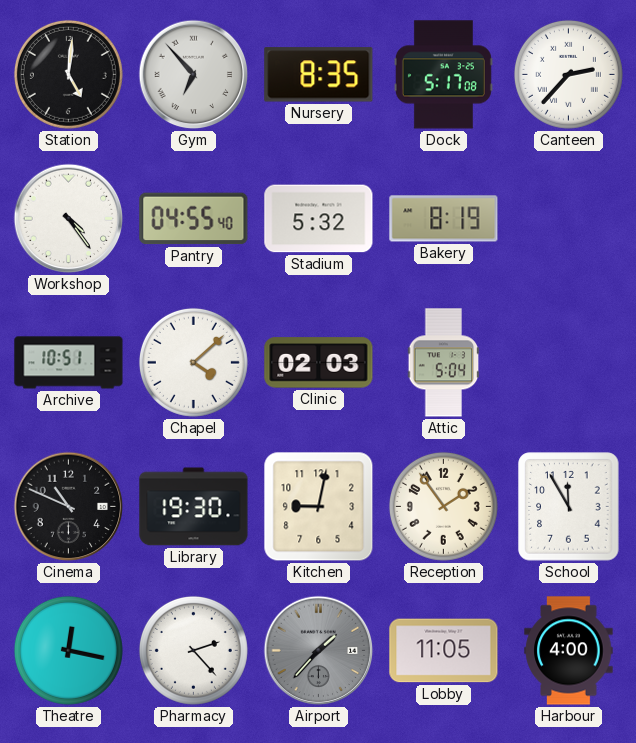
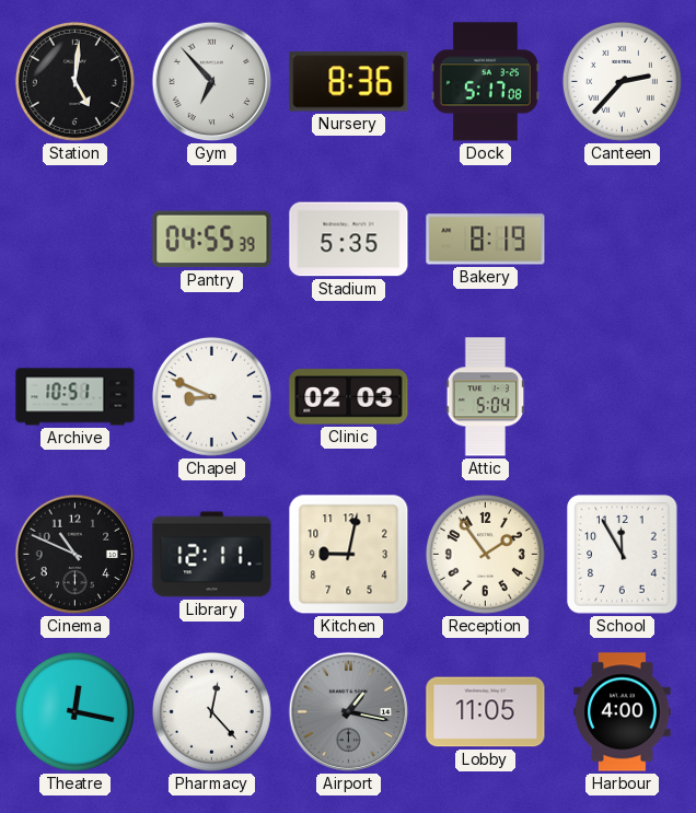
Nursery: 8:35 -> 8:36
Workshop: 4:24 -> none
Pantry: 04:55:40 -> 04:55:39
Stadium: 5:32 -> 5:35
Chapel: 4:08 -> 8:49
Library: 19:30 -> 12:11
Pharmacy: 2:23 -> 12:23
Airport: 1:37 -> 1:17
